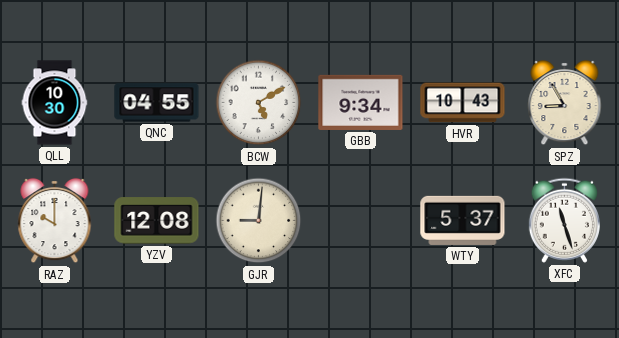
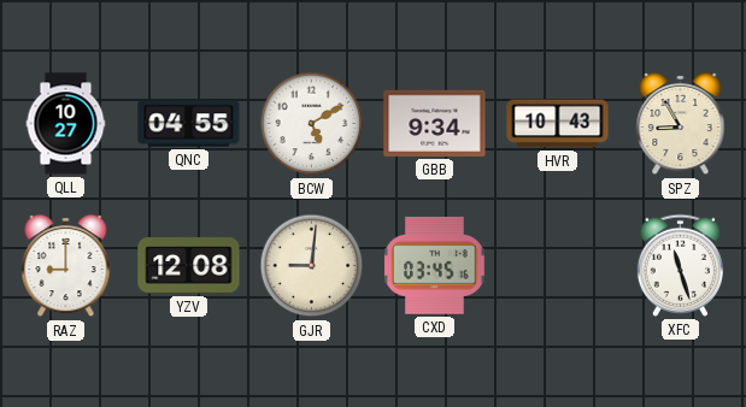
QLL: 10:30 -> 10:27
RAZ: 10:00 -> 9:00
CXD: none -> 03:45
WTY: 5:37 -> none
